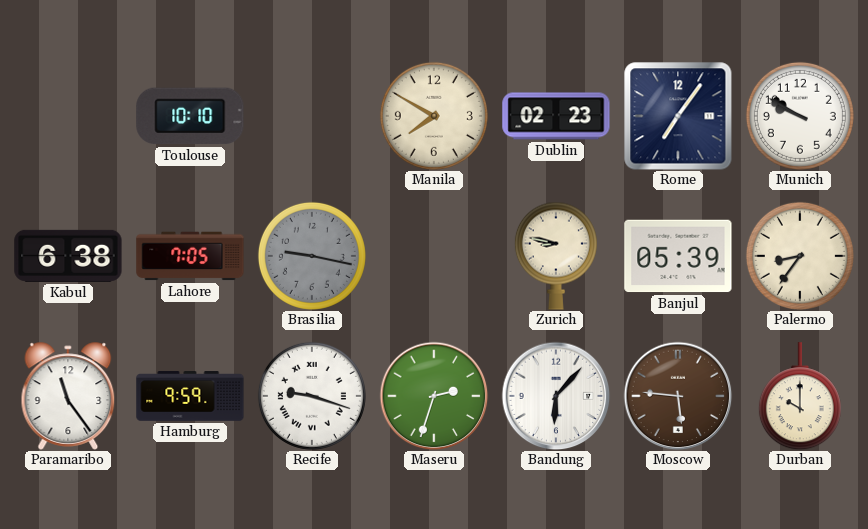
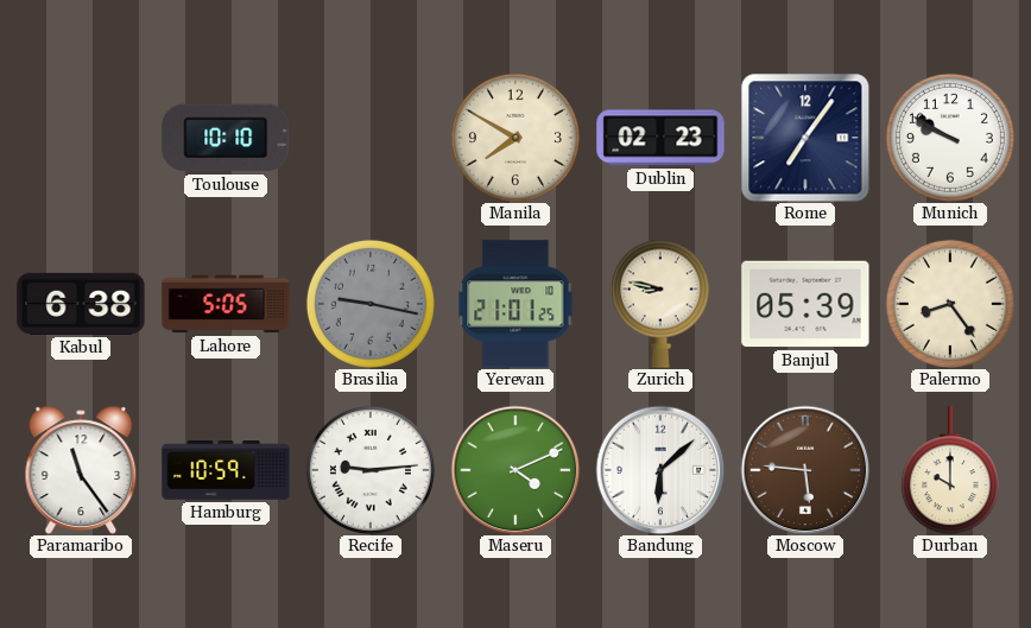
Lahore: 7:05 -> 5:05
Yerevan: none -> 21:01
Palermo: 8:36 -> 8:24
Hamburg: 9:59 -> 10:59
Recife: 9:18 -> 9:14
Maseru: 2:33 -> 4:11
Bandung: 6:07 -> 6:08
